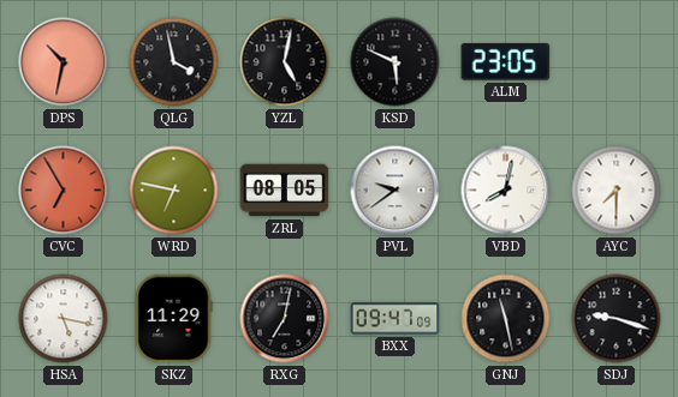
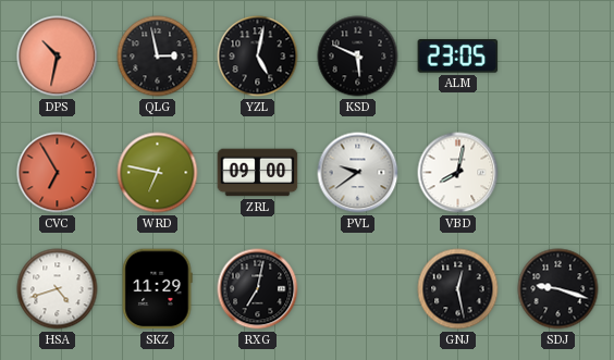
QLG: 3:58 -> 2:58
ZRL: 08:05 -> 09:00
AYC: 7:30 -> none
HSA: 5:17 -> 4:42
BXX: 09:47 -> none
GNJ: 11:28 -> 12:28
